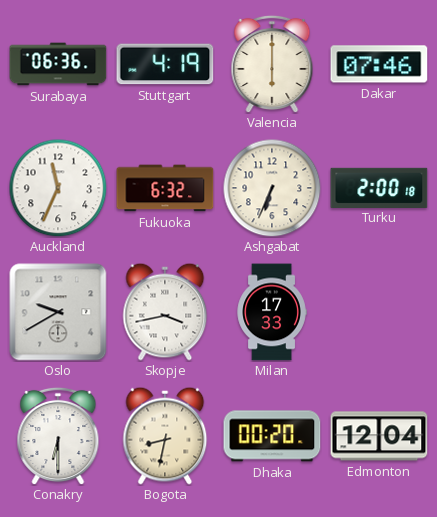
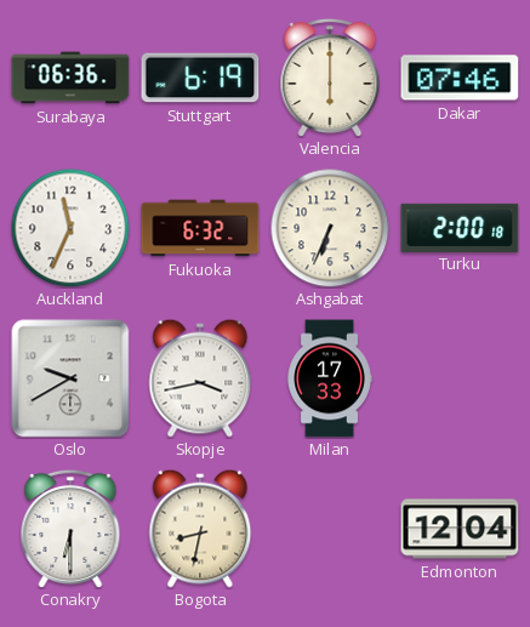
Stuttgart: 4:19 -> 6:19
Dhaka: 00:20 -> none
